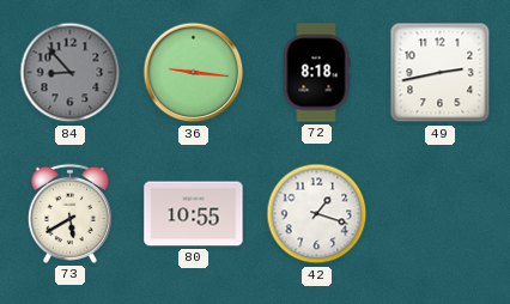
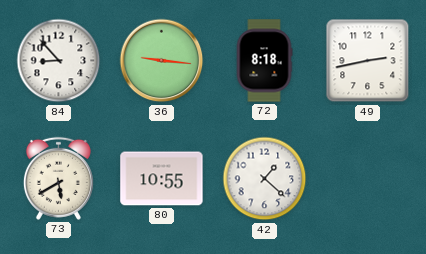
84 dial: grey -> white
42: 1:18 -> 1:22
